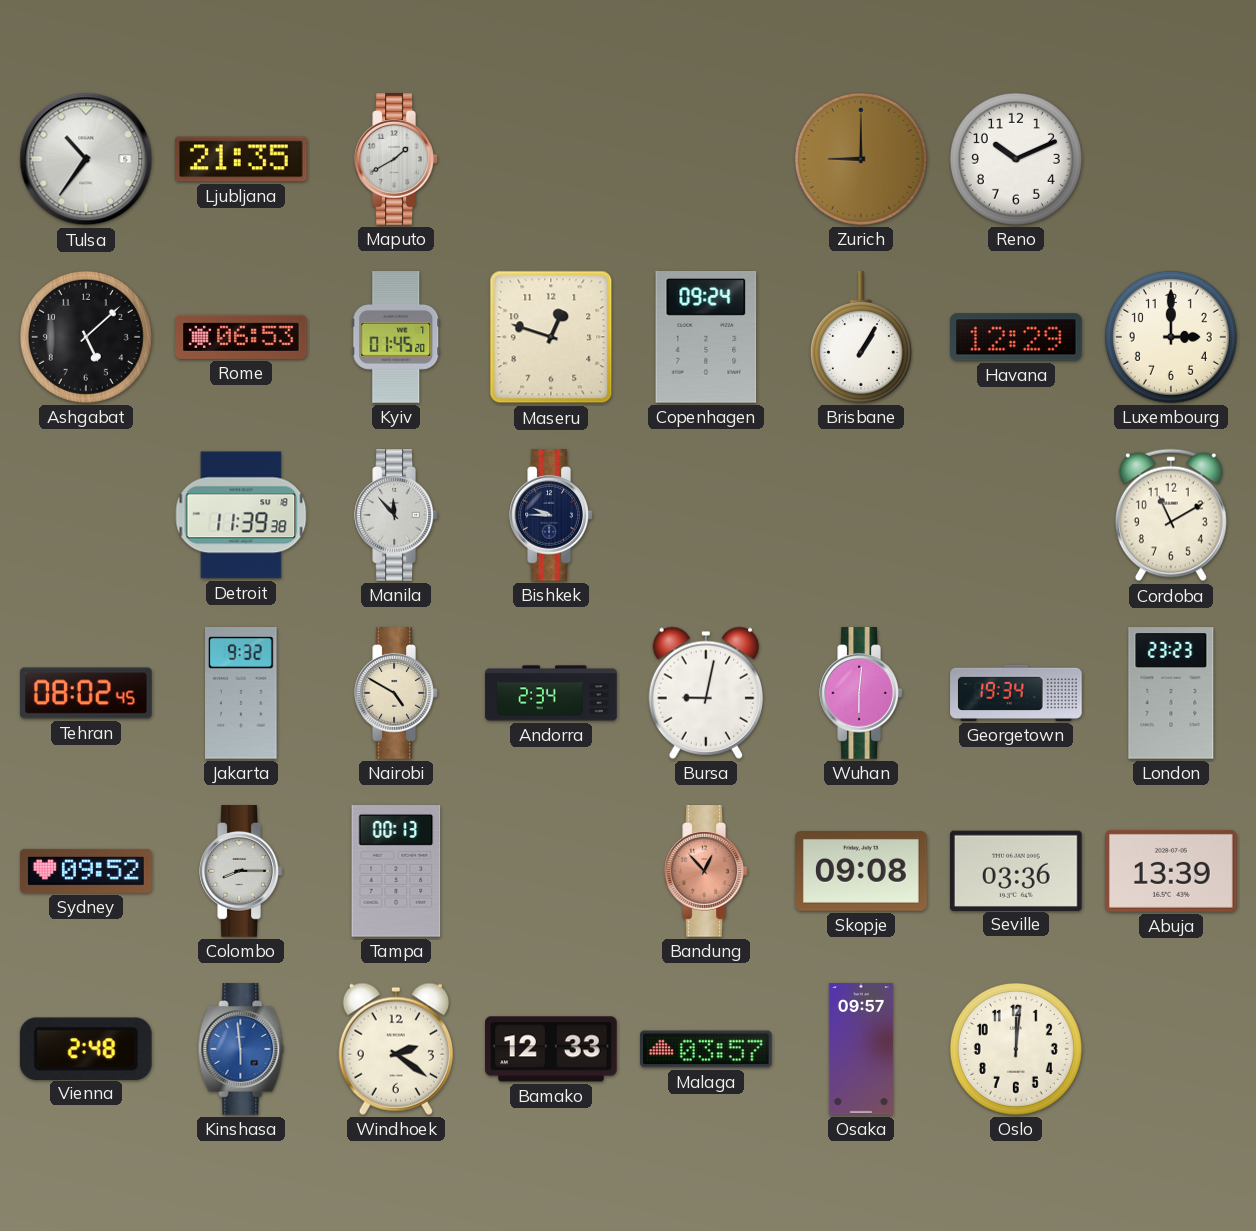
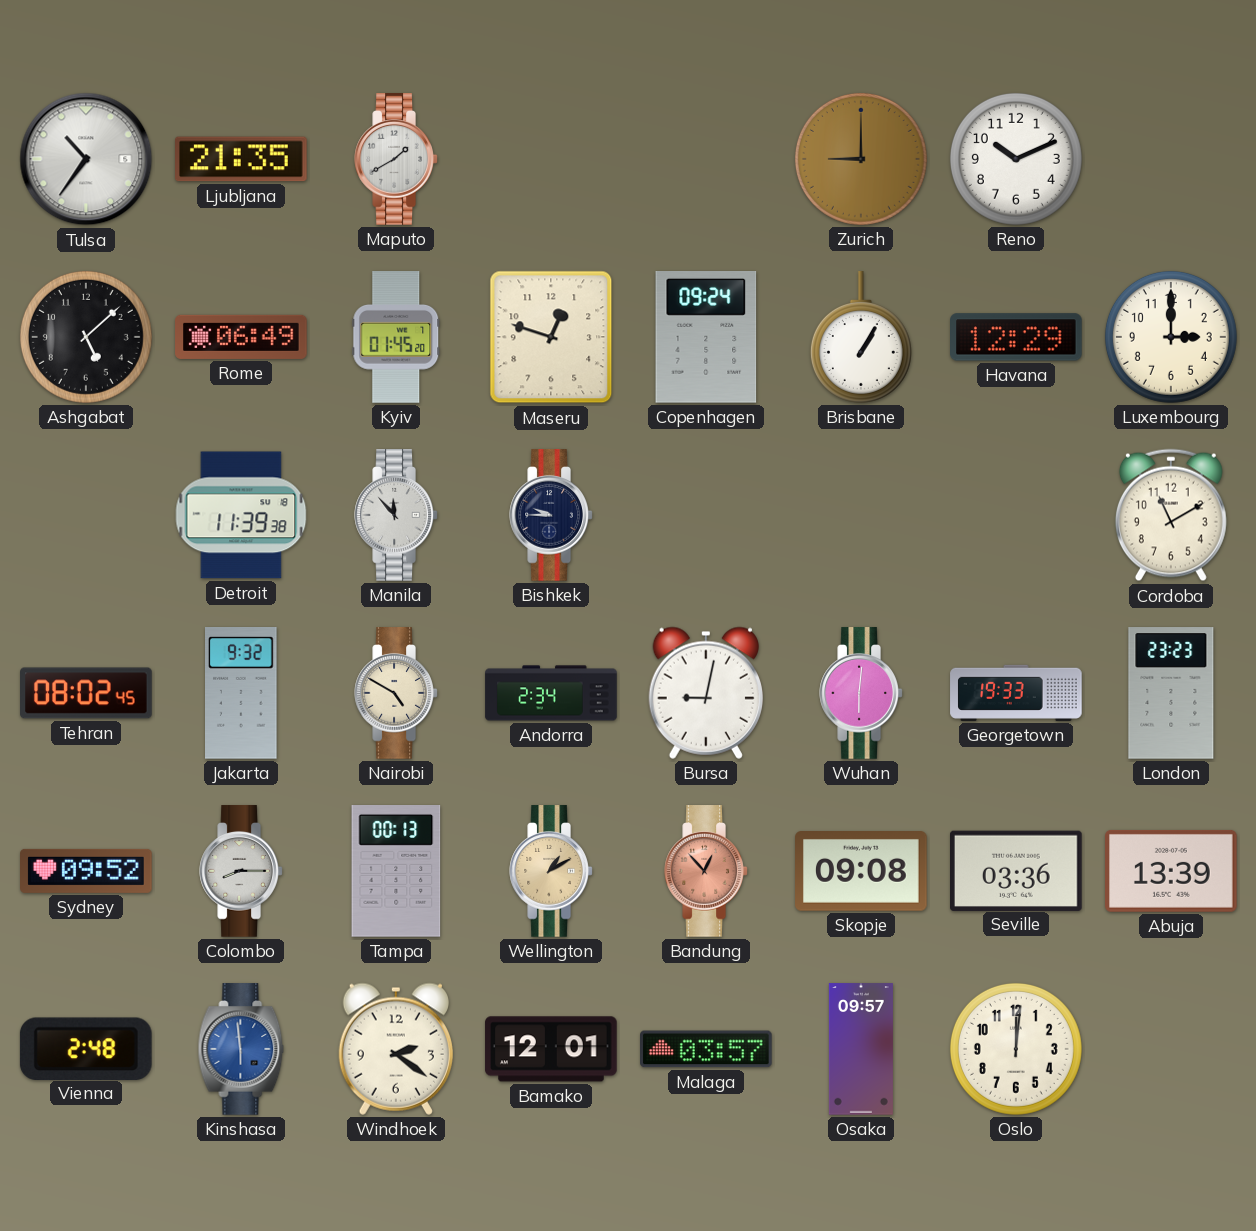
Rome: 06:53 -> 06:49
Georgetown: 19:34 -> 19:33
Wellington: none -> 1:10
Bamako: 12:33 -> 12:01
